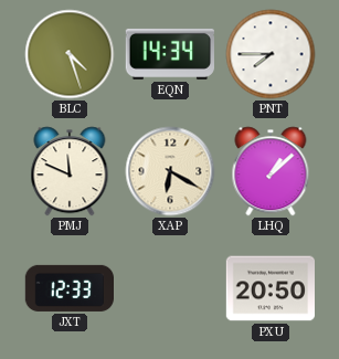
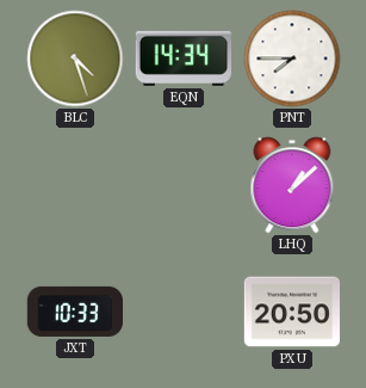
PMJ: 11:49 -> none
XAP: 6:20 -> none
JXT: 12:33 -> 10:33
